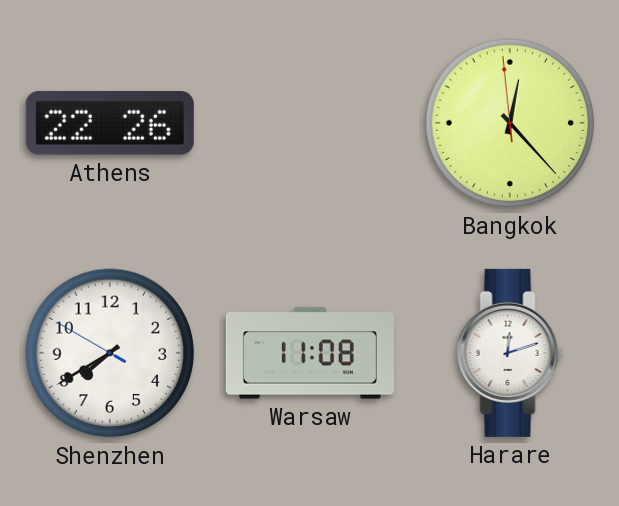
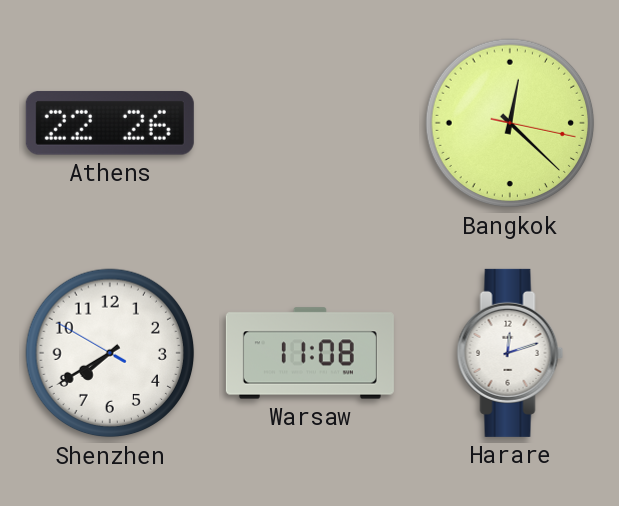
Bangkok: 12:22:59 -> 12:22:17
